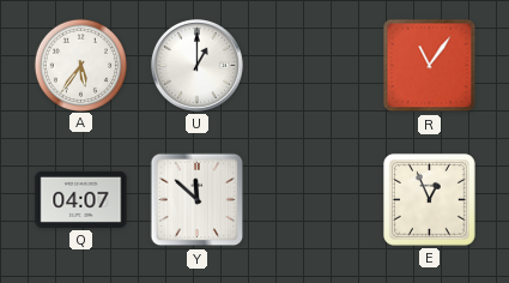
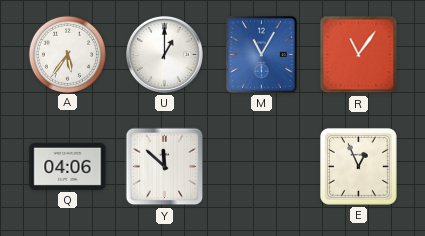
M: none -> 11:05
Q: 04:07 -> 04:06
